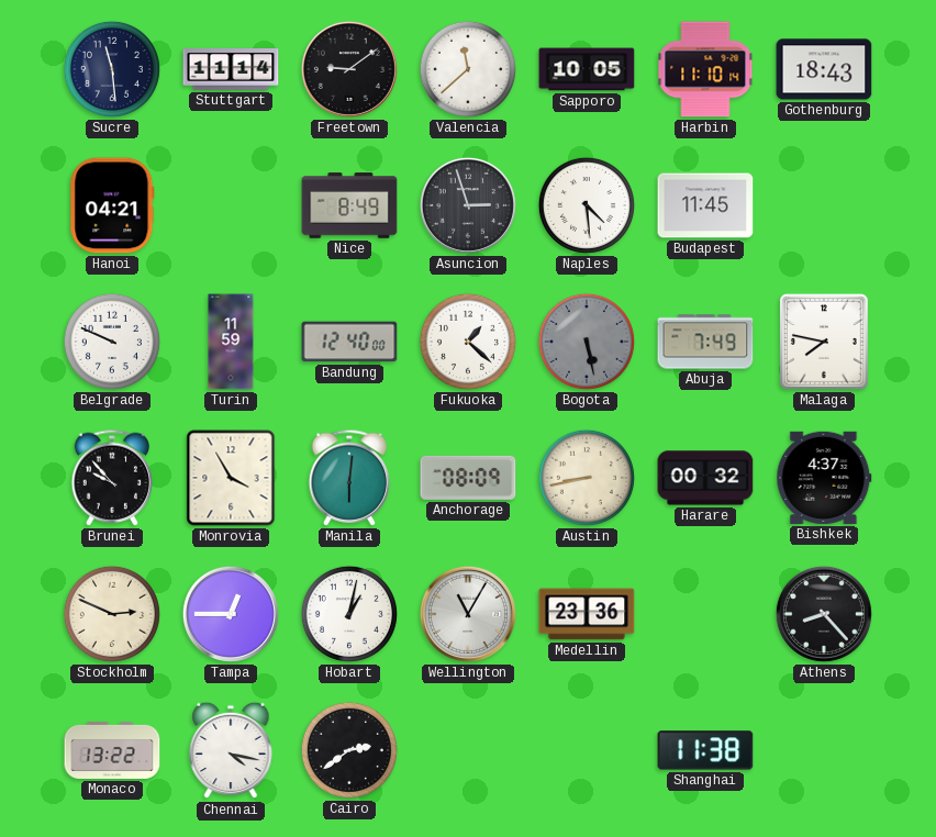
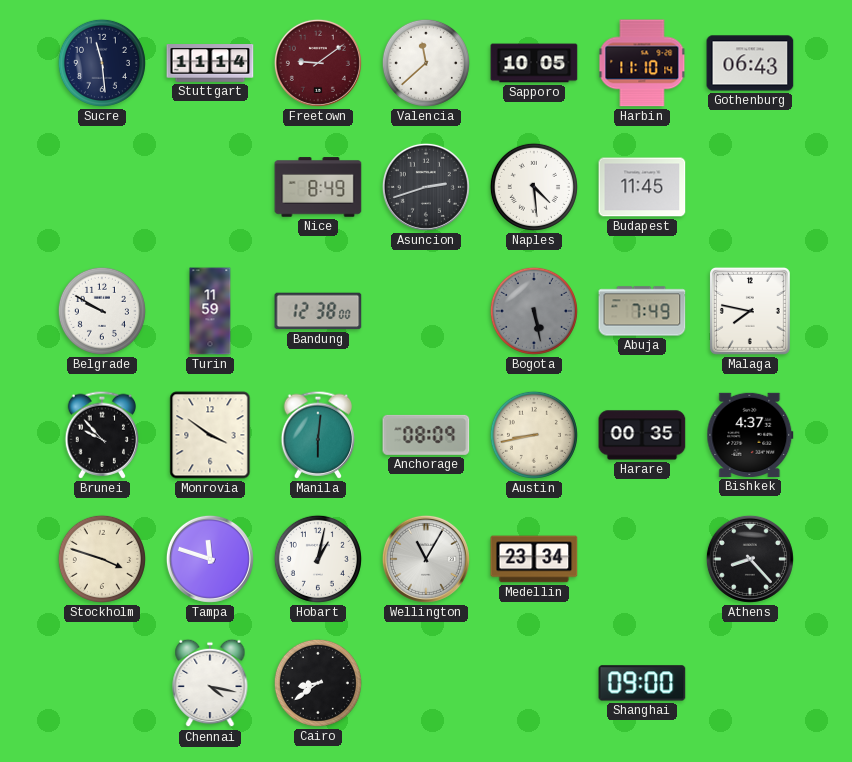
Freetown dial: black -> burgundy
Gothenburg: 18:43 -> 06:43
Hanoi: 04:21 -> none
Asuncion: 2:57 -> 2:42
Belgrade: 9:49 -> 9:50
Bandung: 12:40 -> 12:38
Fukuoka: 1:22 -> none
Monrovia: 3:55 -> 3:51
Harare: 00:32 -> 00:35
Stockholm: 2:49 -> 3:48
Tampa: 12:45 -> 11:48
Medellin: 23:36 -> 23:34
Monaco: 13:22 -> none
Cairo: 2:39 -> 8:39
Shanghai: 11:38 -> 09:00
